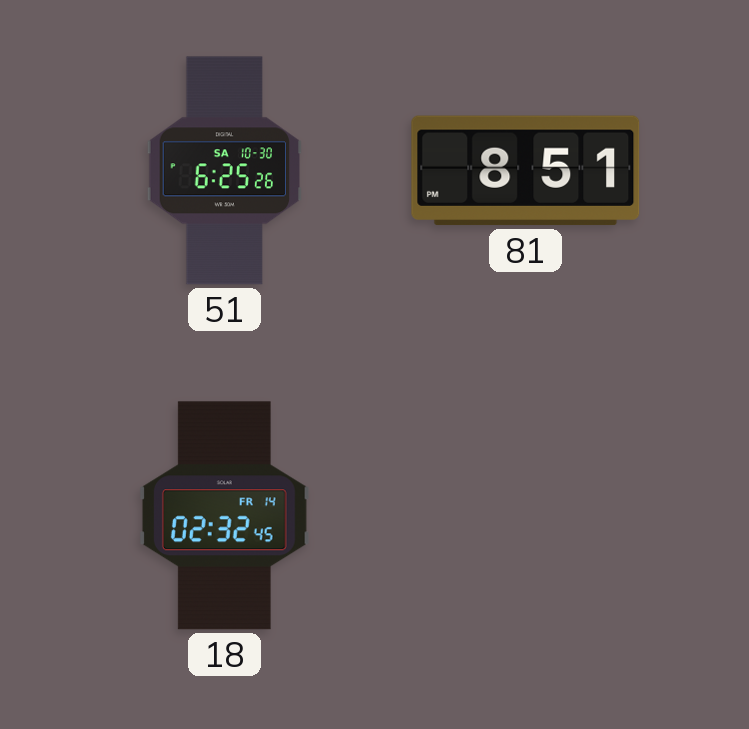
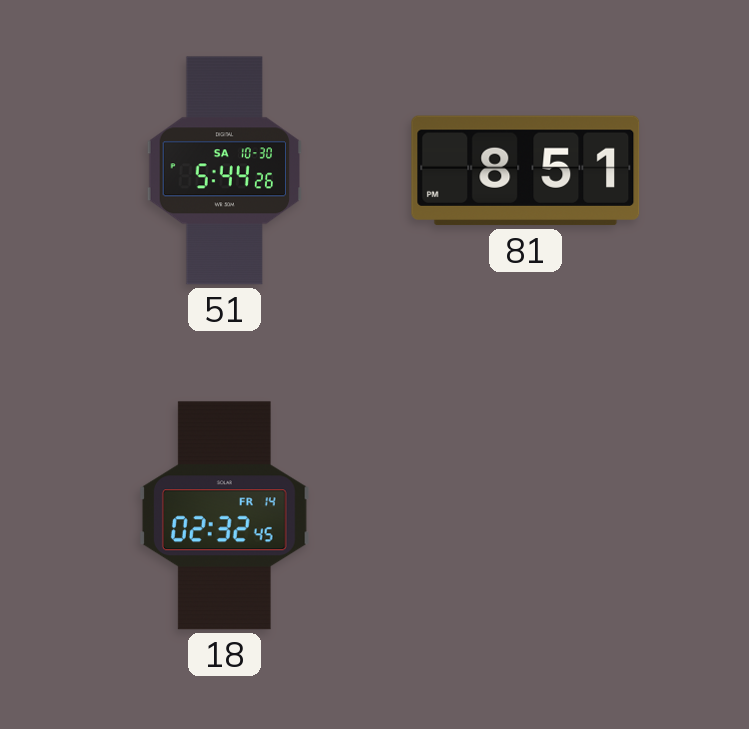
51: 6:25 -> 5:44
